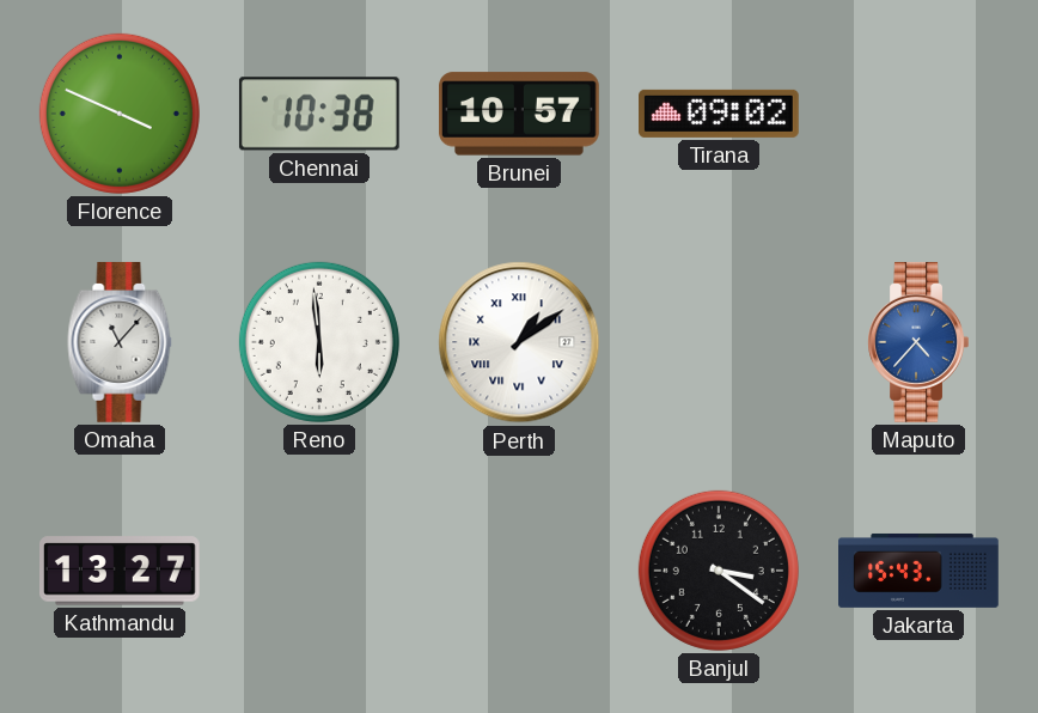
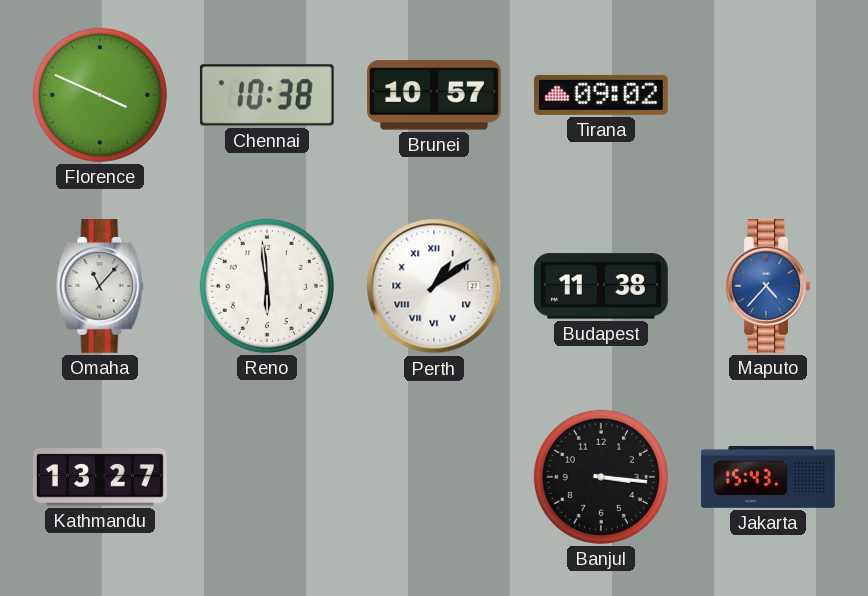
Budapest: none -> 11:38
Banjul: 3:21 -> 3:16
